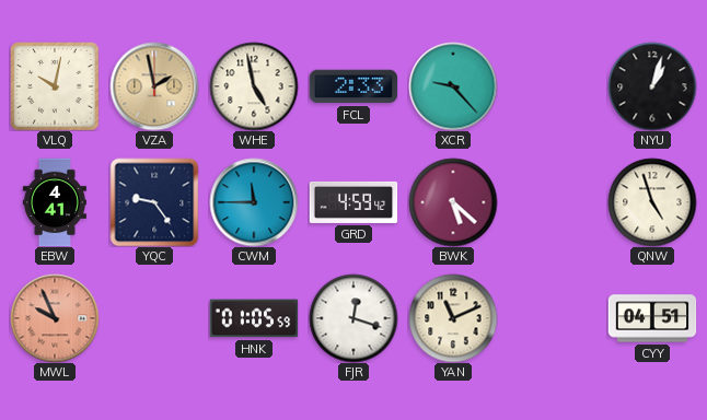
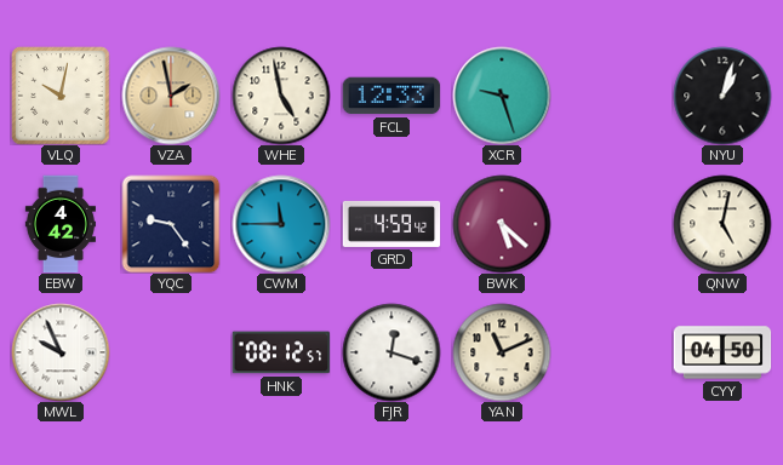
FCL: 2:33 -> 12:33
XCR: 9:23 -> 9:27
EBW: 4:41 -> 4:42
QNW: 4:57 -> 5:02
MWL dial: salmon -> white
HNK: 01:05 -> 08:12
CYY: 04:51 -> 04:50
